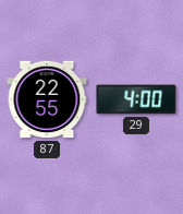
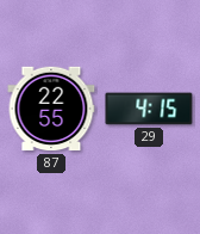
29: 4:00 -> 4:15
